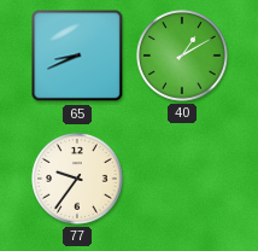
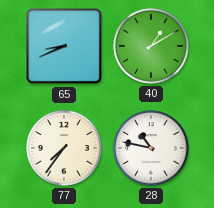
77: 9:36 -> 7:36
28: none -> 10:47
